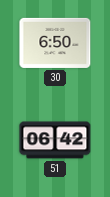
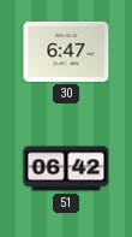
30: 6:50 -> 6:47
